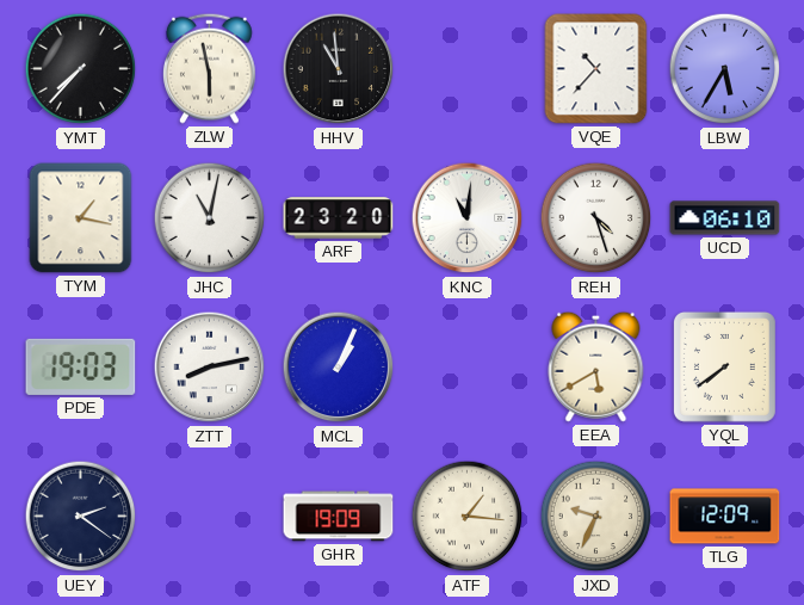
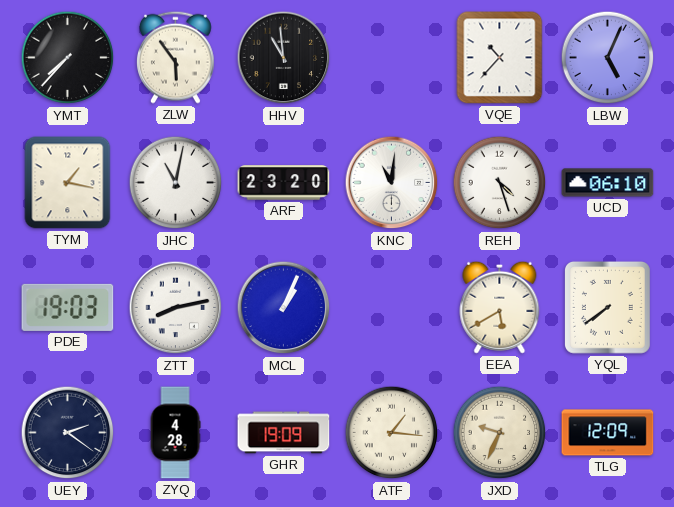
ZLW: 5:58 -> 5:54
LBW: 5:35 -> 5:04
ZYQ: none -> 4:28
